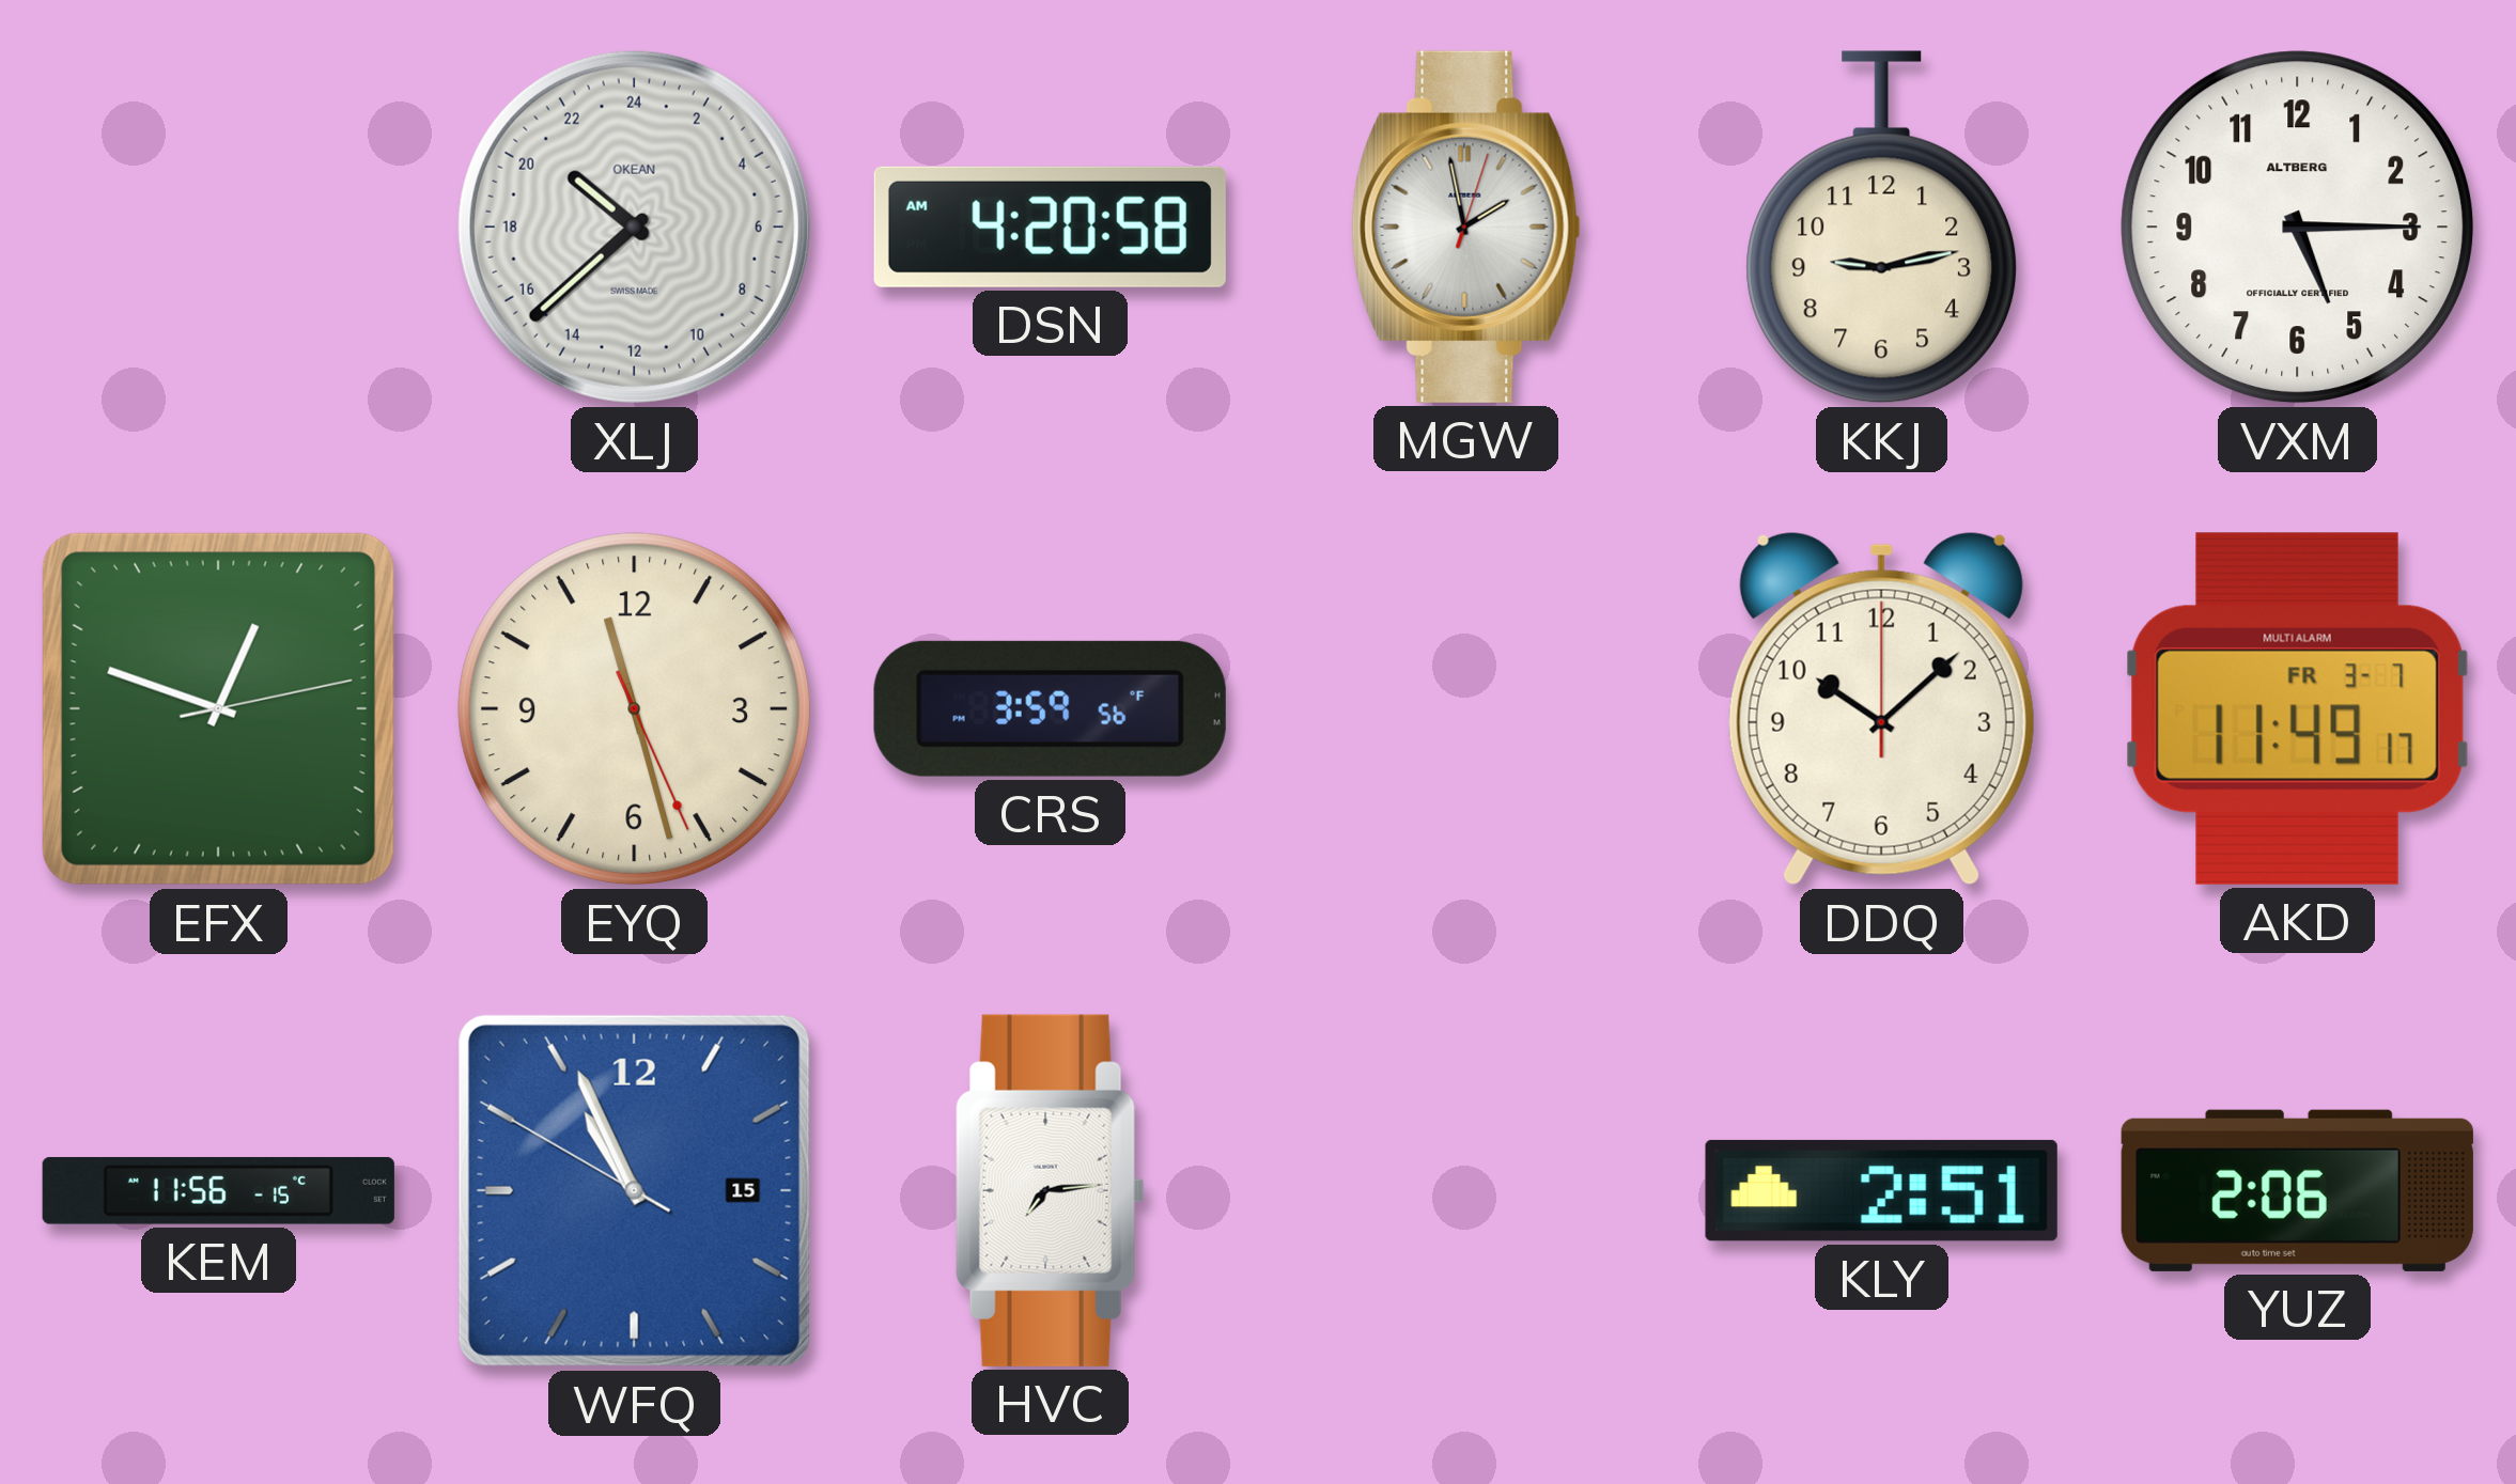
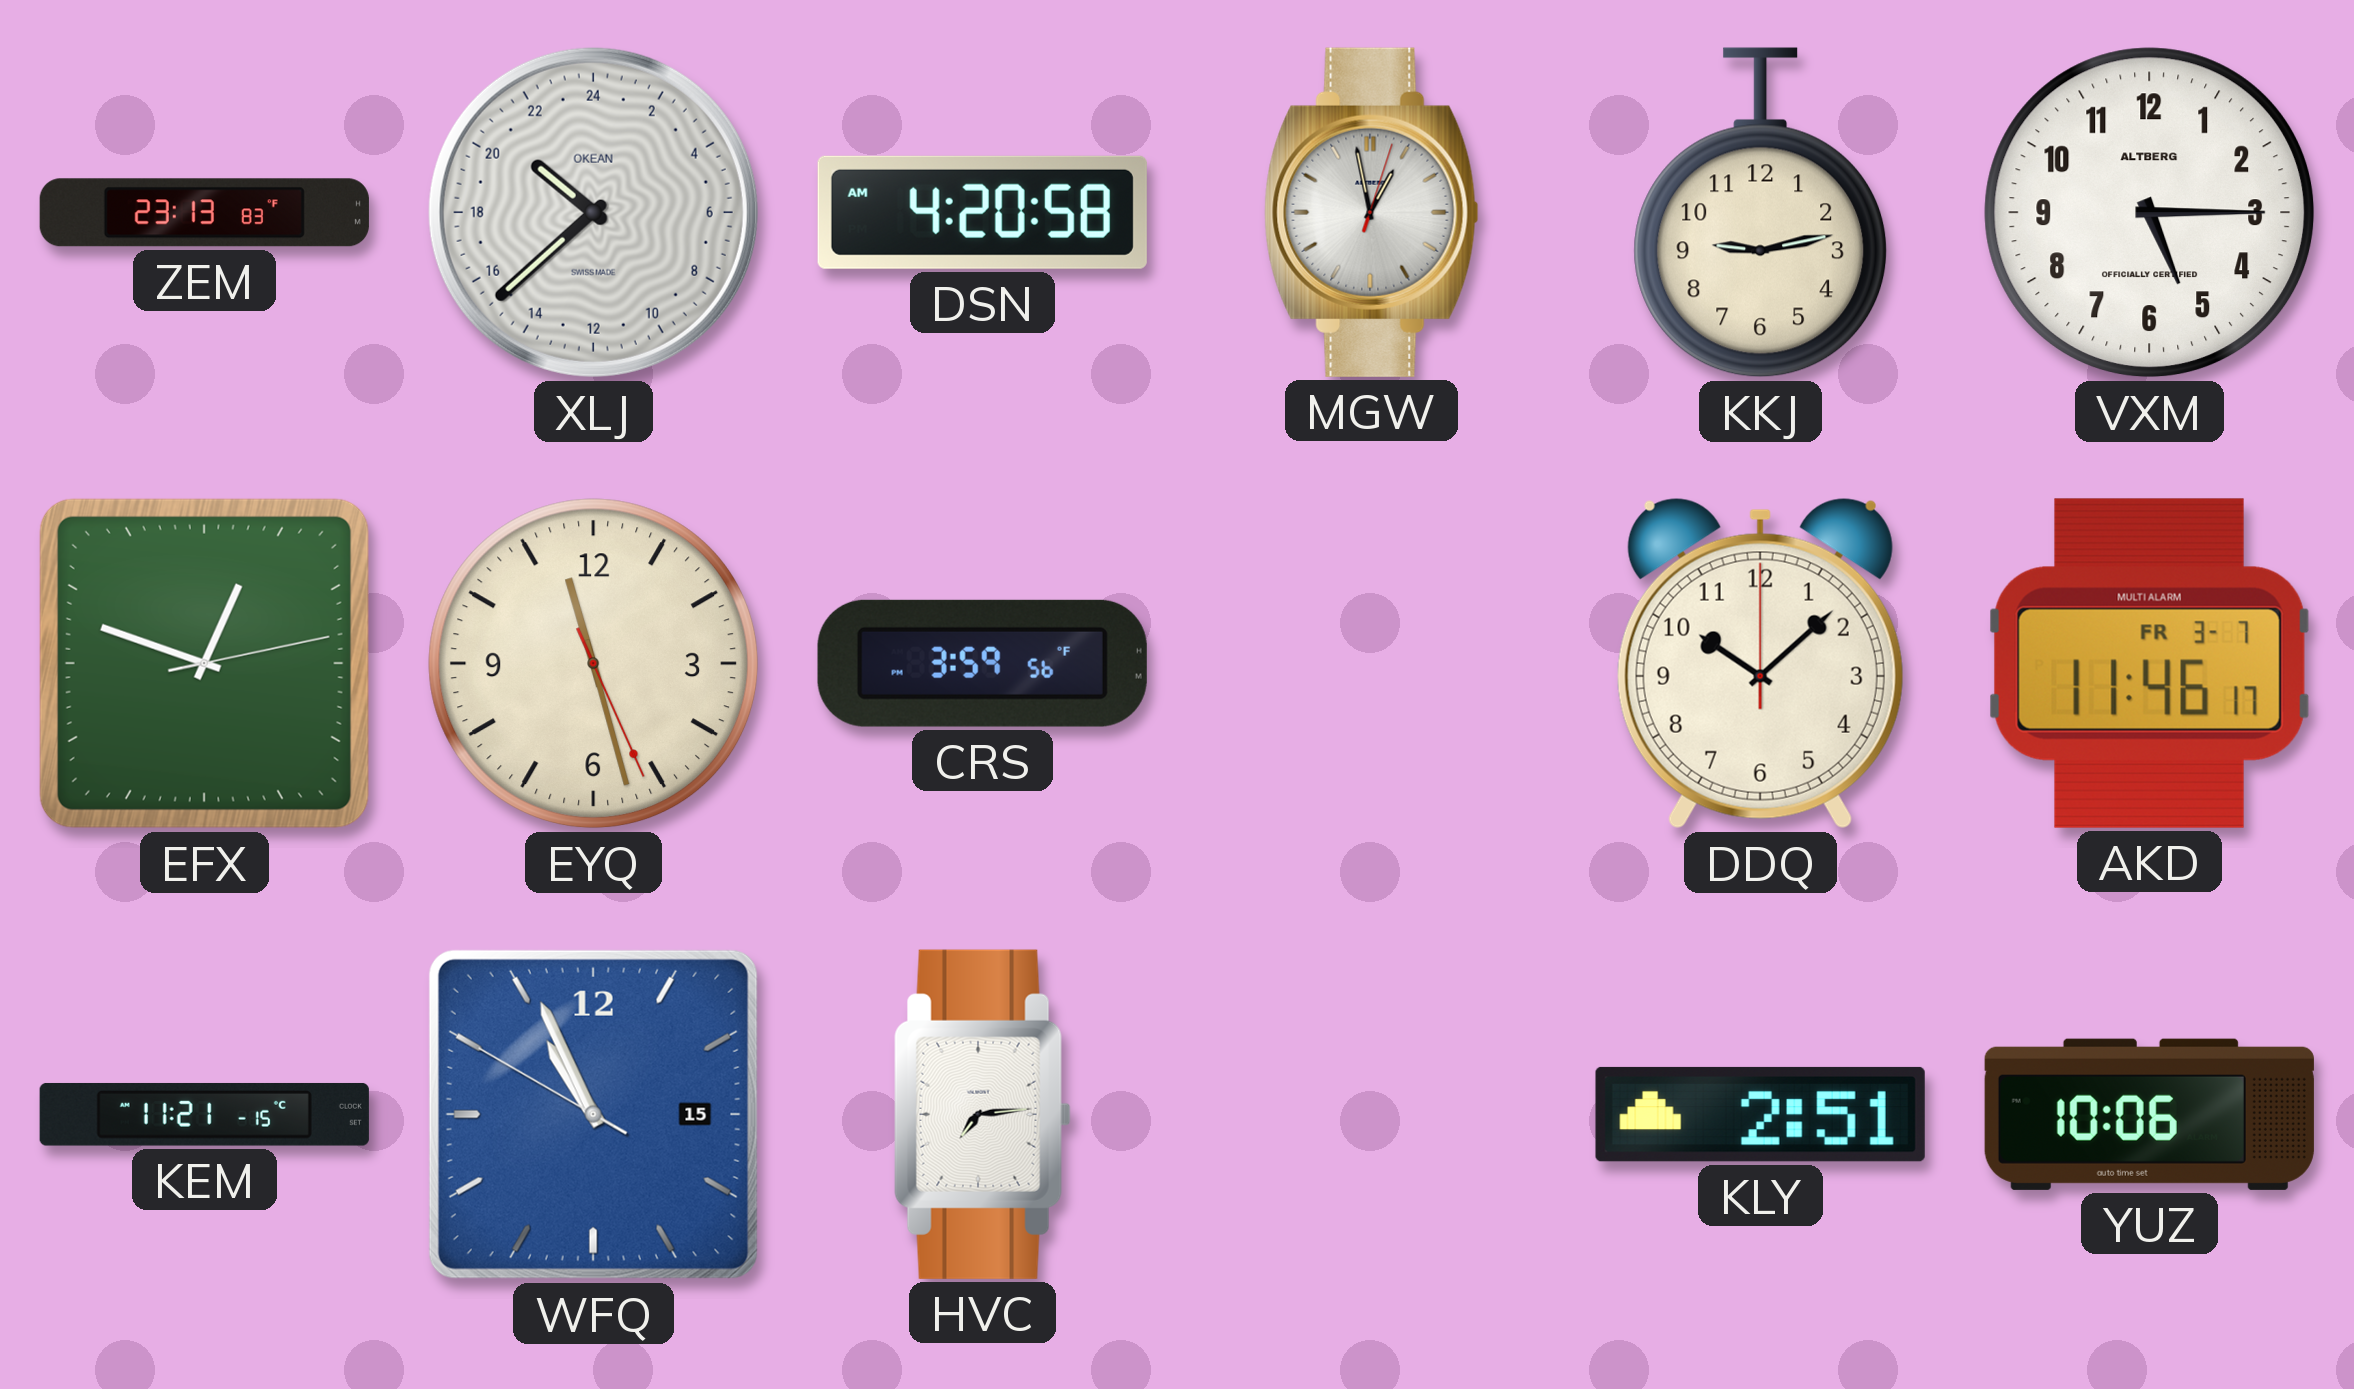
ZEM: none -> 23:13
MGW: 1:58 -> 12:58
AKD: 11:49 -> 11:46
KEM: 11:56 -> 11:21
YUZ: 2:06 -> 10:06
